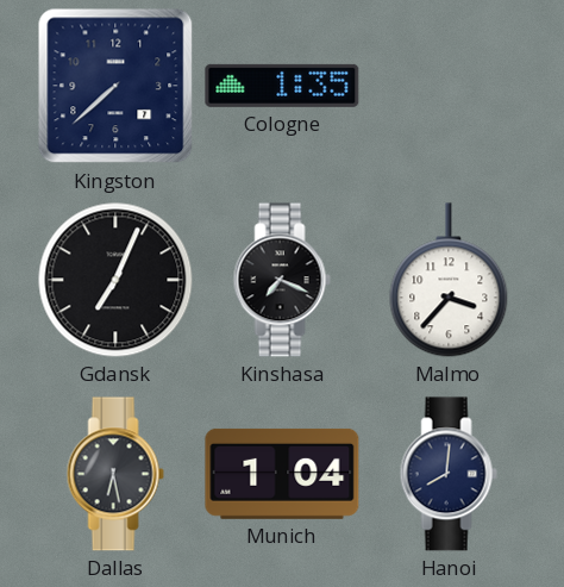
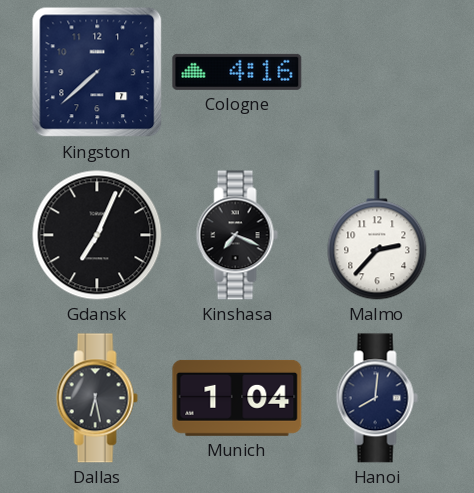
Cologne: 1:35 -> 4:16
Malmo: 3:37 -> 2:37
